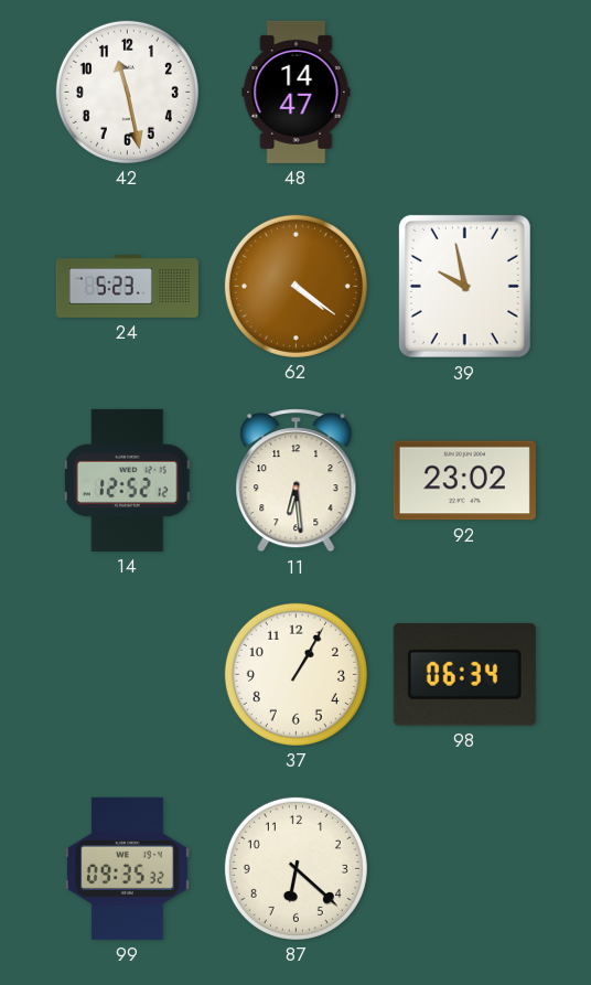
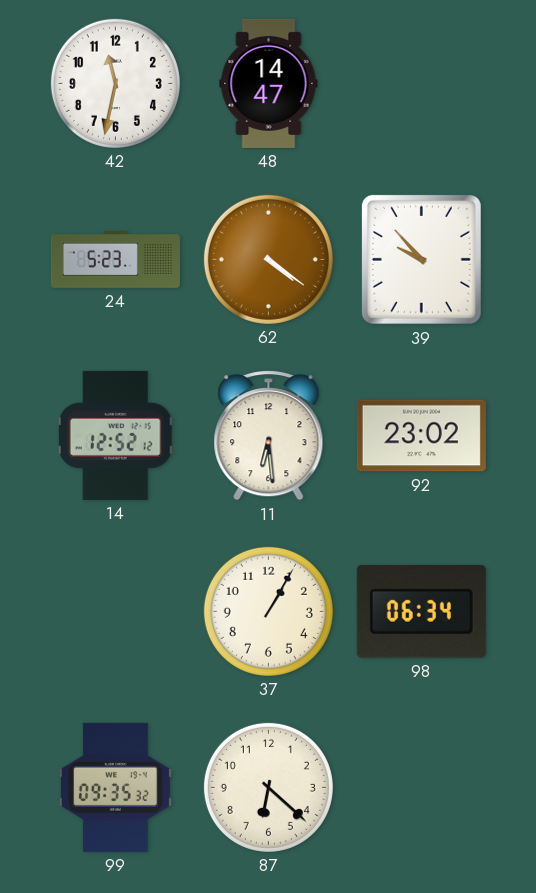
42: 11:28 -> 11:32
39: 9:58 -> 9:53
